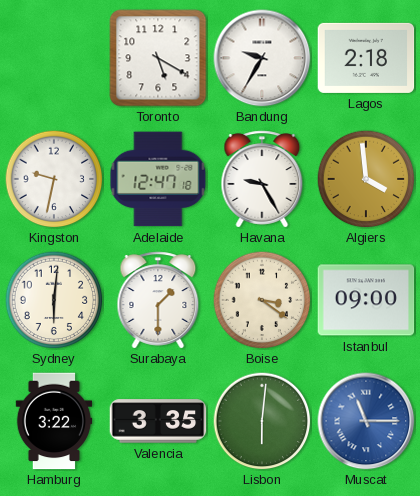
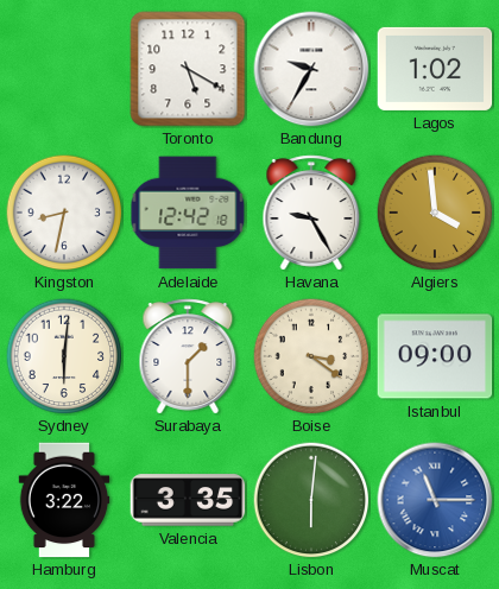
Lagos: 2:18 -> 1:02
Kingston: 9:32 -> 8:32
Adelaide: 12:47 -> 12:42
